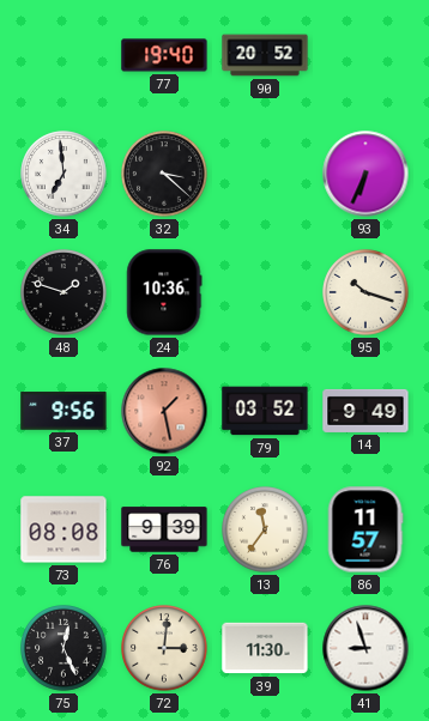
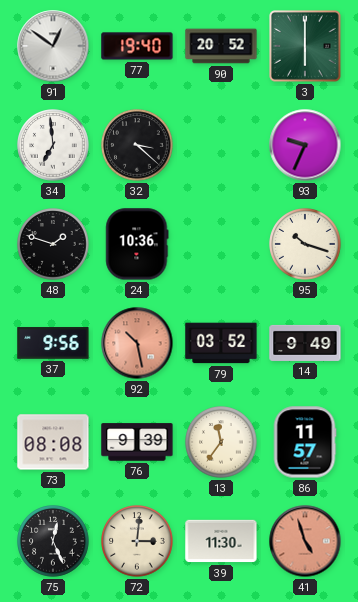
91: none -> 12:51
3: none -> 6:00
93: 6:34 -> 9:34
92: 1:28 -> 10:28
41: 8:57 -> 4:57
41 dial: white -> salmon
